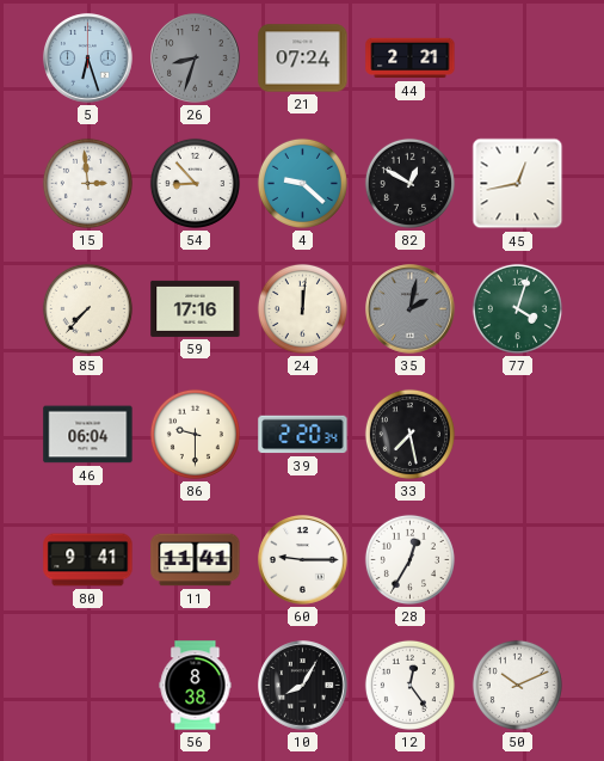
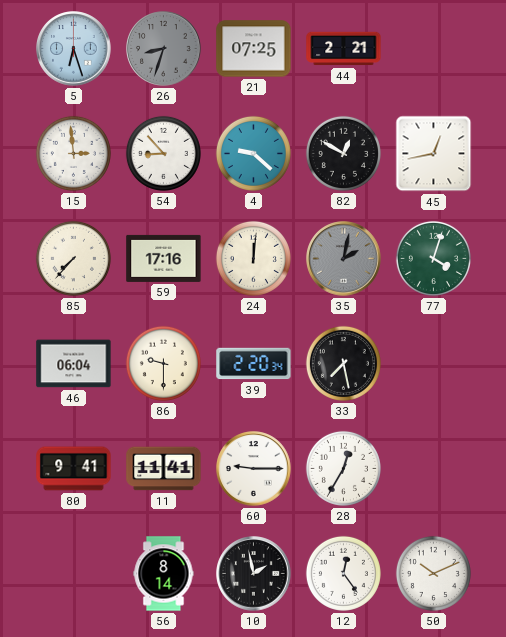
21: 07:24 -> 07:25
56: 8:38 -> 8:14
10: 8:05 -> 1:58
